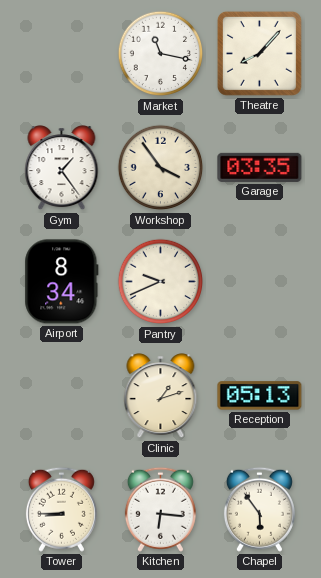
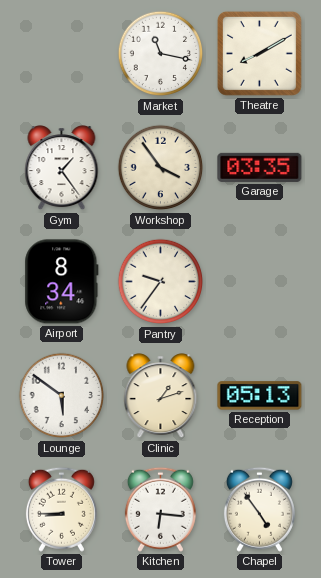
Theatre: 8:07 -> 8:10
Pantry: 9:41 -> 9:36
Lounge: none -> 5:51
Chapel: 5:54 -> 4:54
